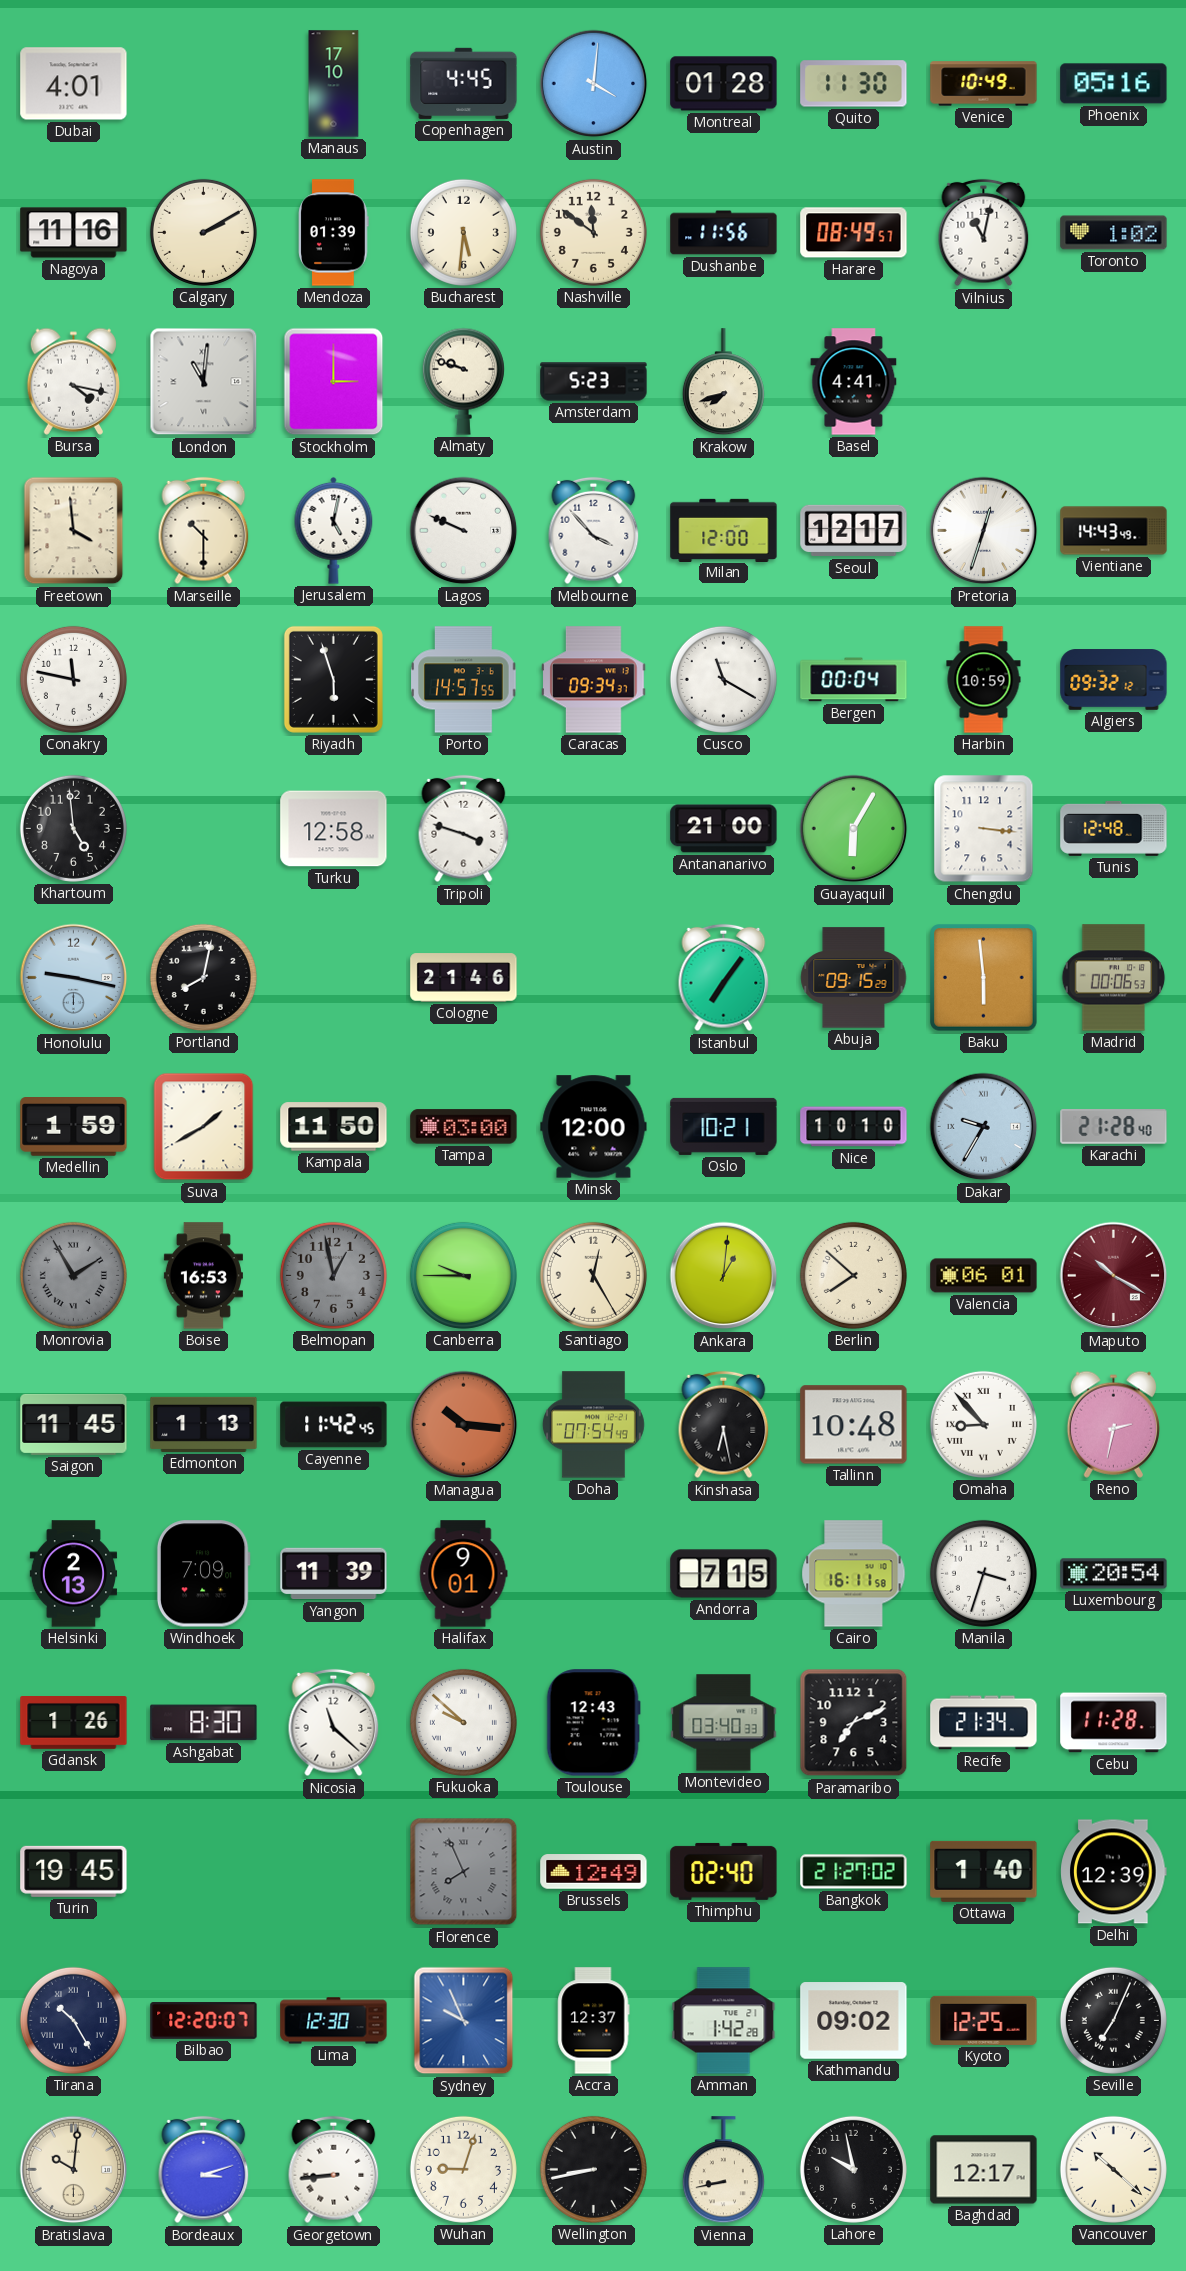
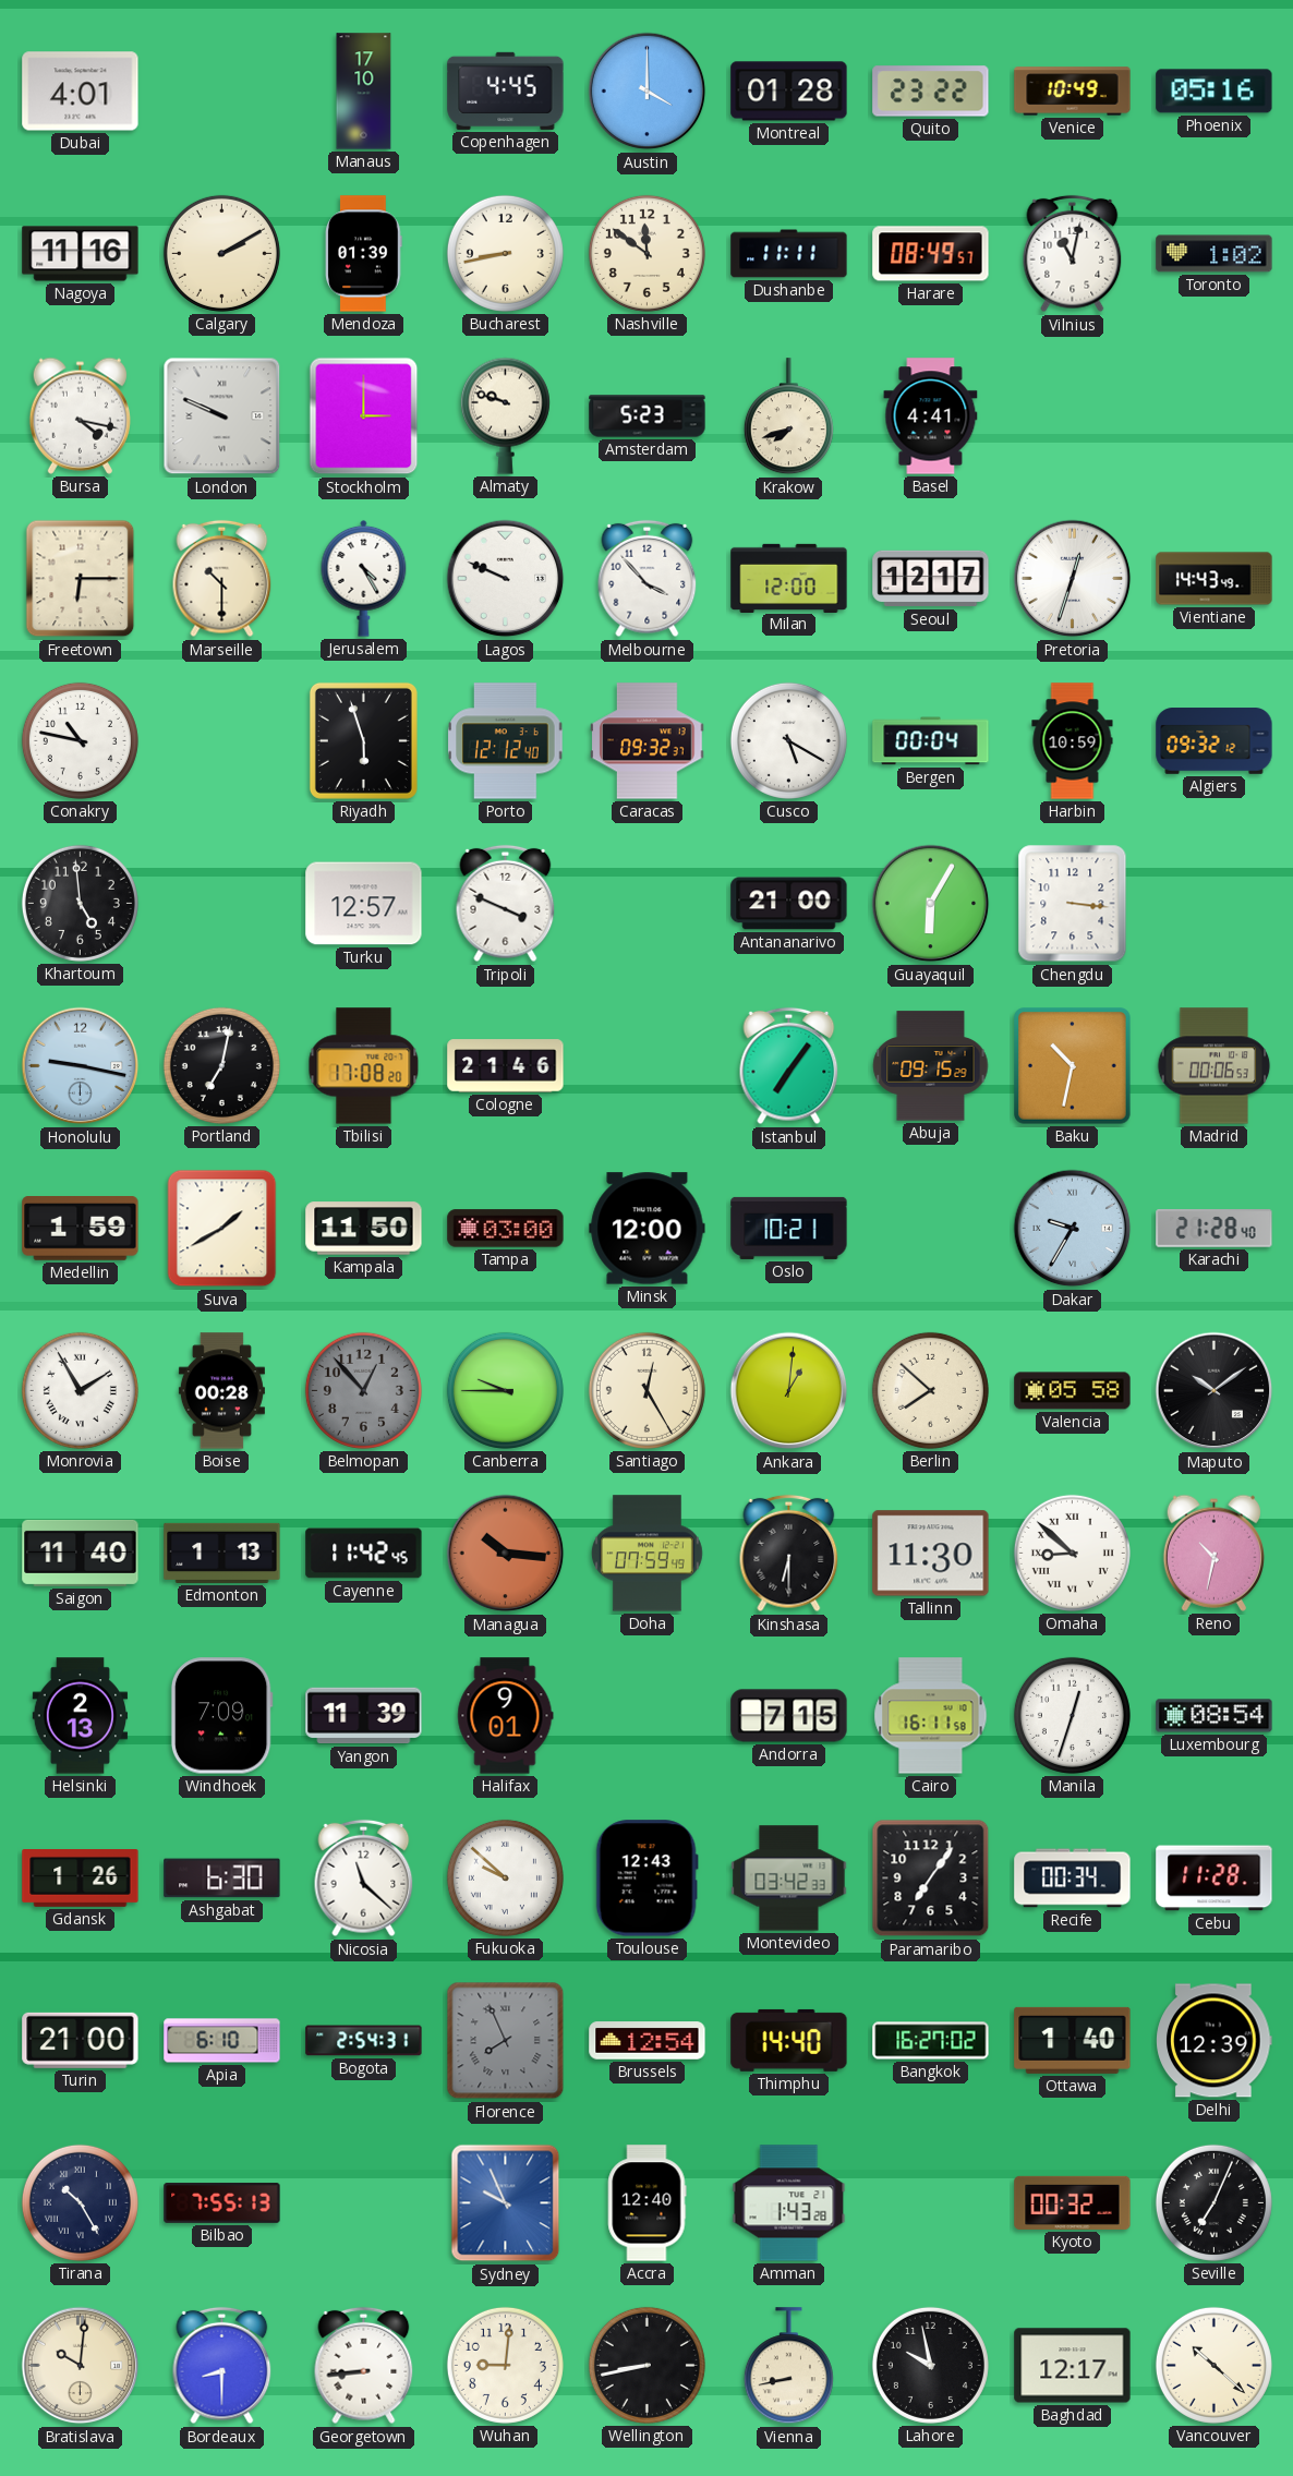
Austin: 4:01 -> 4:00
Quito: 11:30 -> 23:22
Bucharest: 5:31 -> 8:43
Dushanbe: 11:56 -> 11:11
London: 11:01 -> 9:49
Freetown: 3:59 -> 6:15
Jerusalem: 5:02 -> 4:25
Conakry: 11:47 -> 10:47
Porto: 14:57 -> 12:12
Caracas: 09:34 -> 09:32
Cusco: 11:20 -> 5:20
Turku: 12:58 -> 12:57
Tripoli: 3:48 -> 3:49
Tunis: 12:48 -> none
Portland: 8:02 -> 7:02
Tbilisi: none -> 17:08
Baku: 5:59 -> 10:32
Nice: 10:10 -> none
Monrovia dial: grey -> white
Boise: 16:53 -> 00:28
Belmopan: 12:58 -> 12:53
Valencia: 06:01 -> 05:58
Maputo: 10:20 -> 10:09
Maputo dial: burgundy -> black
Saigon: 11:45 -> 11:40
Doha: 07:54 -> 07:59
Kinshasa: 6:28 -> 6:30
Tallinn: 10:48 -> 11:30
Omaha: 8:53 -> 8:52
Reno: 2:32 -> 10:32
Manila: 3:33 -> 12:33
Luxembourg: 20:54 -> 08:54
Ashgabat: 8:30 -> 6:30
Montevideo: 03:40 -> 03:42
Paramaribo: 7:11 -> 7:06
Recife: 21:34 -> 00:34
Turin: 19:45 -> 21:00
Apia: none -> 6:10
Bogota: none -> 2:54
Brussels: 12:49 -> 12:54
Thimphu: 02:40 -> 14:40
Bangkok: 21:27 -> 16:27
Bilbao: 12:20 -> 7:55
Lima: 12:30 -> none
Accra: 12:37 -> 12:40
Amman: 1:42 -> 1:43
Kathmandu: 09:02 -> none
Kyoto: 12:25 -> 00:32
Bordeaux: 3:12 -> 8:30
Wuhan: 9:03 -> 9:01
